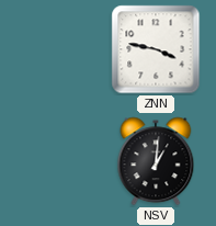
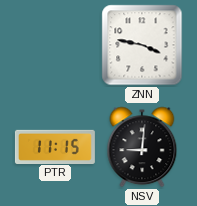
PTR: none -> 11:15
NSV: 1:01 -> 9:01
